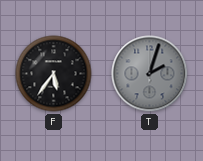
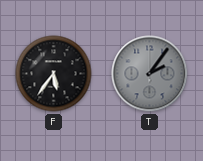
T: 2:03 -> 2:06
